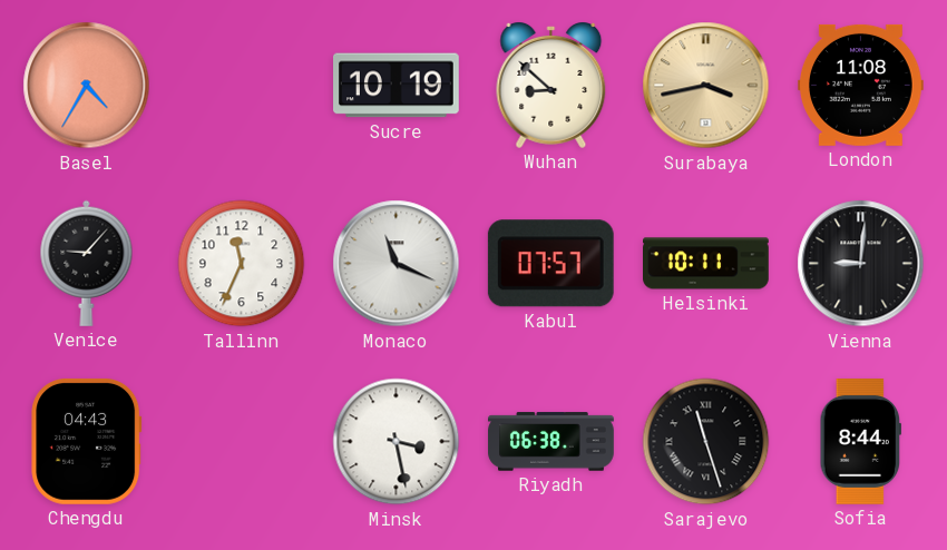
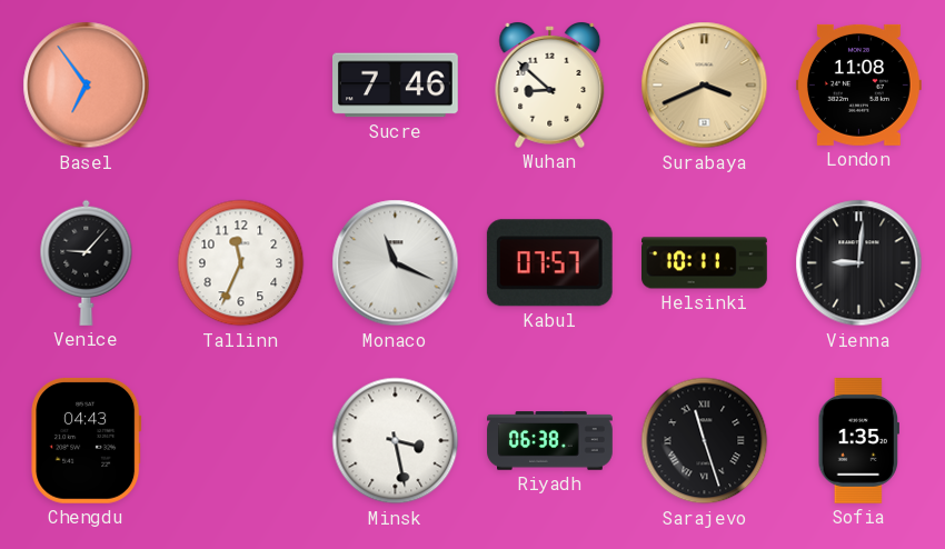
Basel: 4:35 -> 6:54
Sucre: 10:19 -> 7:46
Surabaya: 3:43 -> 3:41
Sofia: 8:44 -> 1:35
